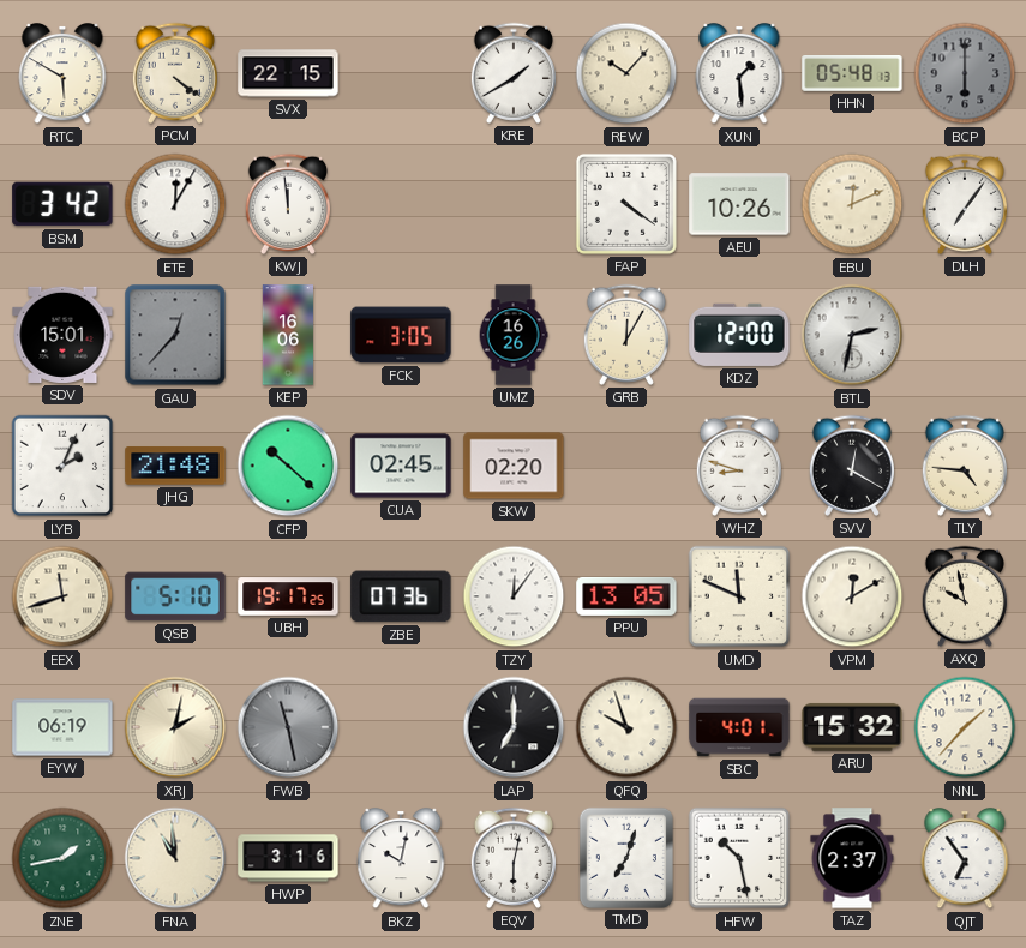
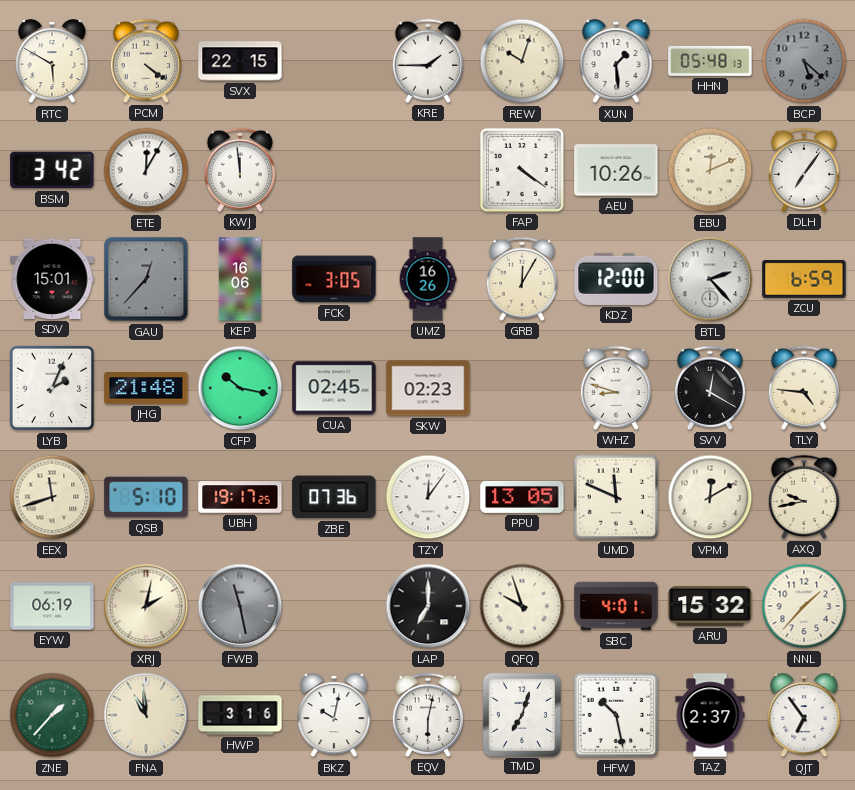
KRE: 1:40 -> 1:45
REW: 10:07 -> 10:03
BCP: 6:00 -> 5:22
BTL: 2:32 -> 2:23
ZCU: none -> 6:59
CFP: 10:22 -> 10:17
SKW: 02:20 -> 02:23
AXQ: 9:58 -> 9:43
ZNE: 1:43 -> 1:37
